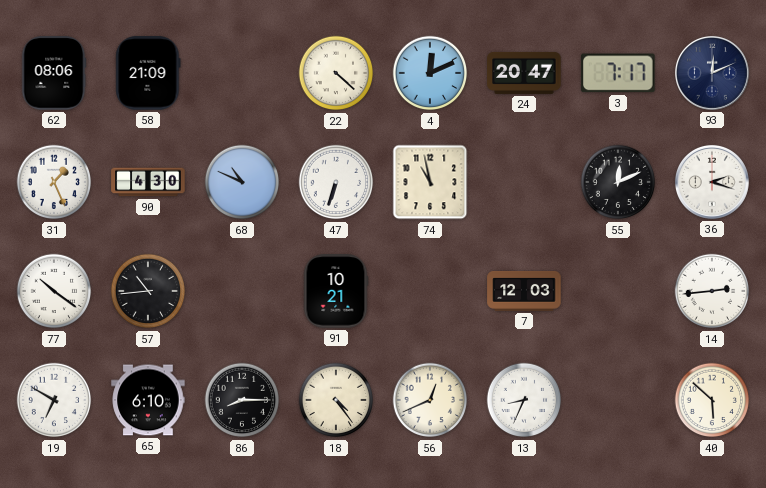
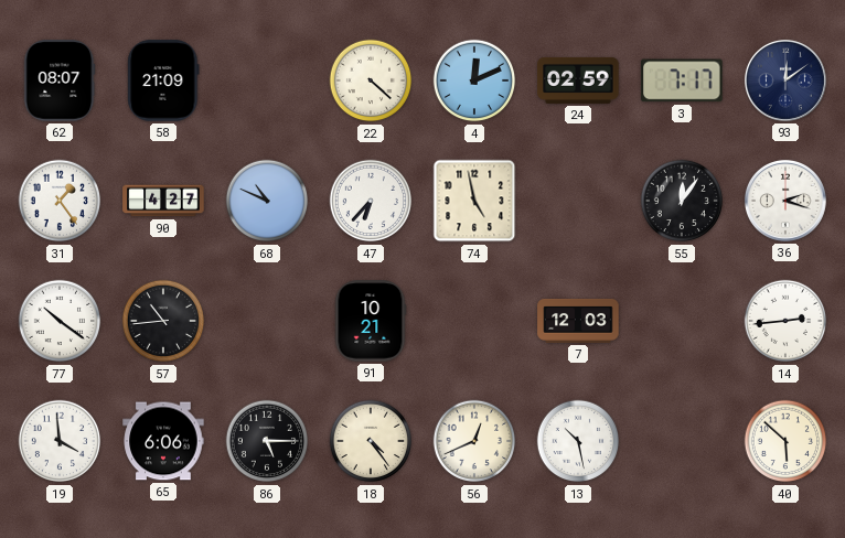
62: 08:06 -> 08:07
24: 20:47 -> 02:59
93: 12:11 -> 12:09
31: 1:26 -> 1:24
90: 4:30 -> 4:27
47: 6:33 -> 6:37
74: 10:58 -> 4:58
55: 12:11 -> 12:06
19: 6:50 -> 3:59
65: 6:10 -> 6:06
86: 8:15 -> 5:15
13: 8:34 -> 10:28
